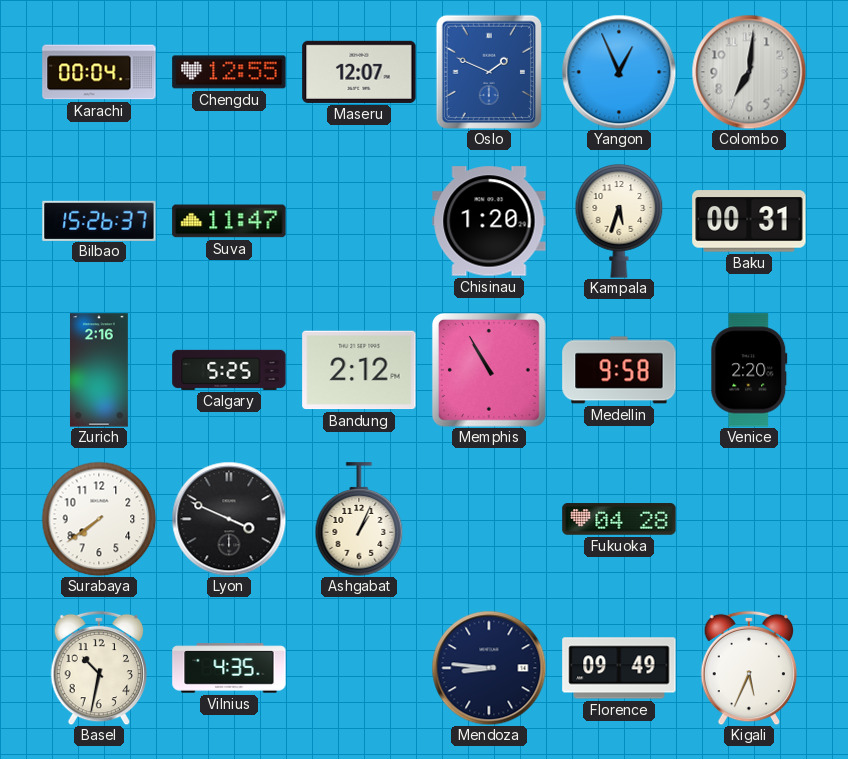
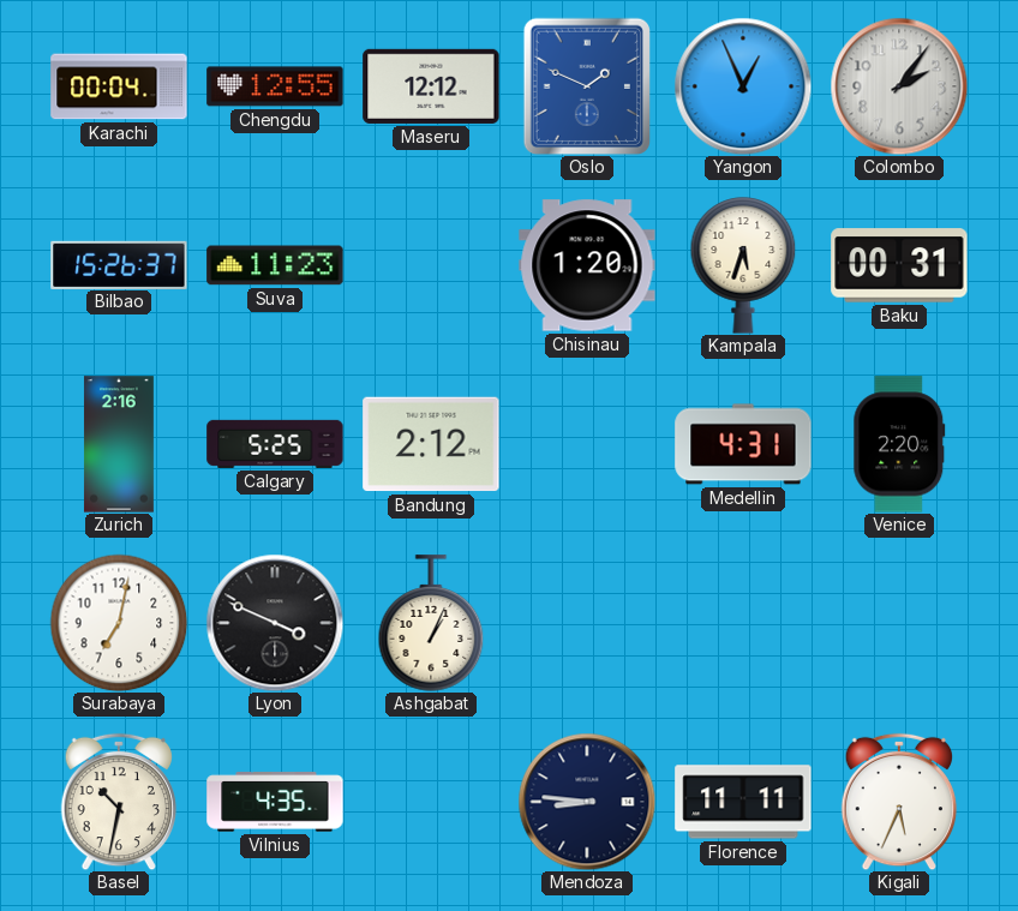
Maseru: 12:07 -> 12:12
Colombo: 7:01 -> 2:06
Suva: 11:47 -> 11:23
Memphis: 10:55 -> none
Medellin: 9:58 -> 4:31
Surabaya: 7:39 -> 7:02
Fukuoka: 04:28 -> none
Florence: 09:49 -> 11:11
